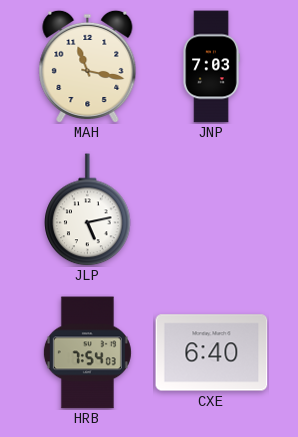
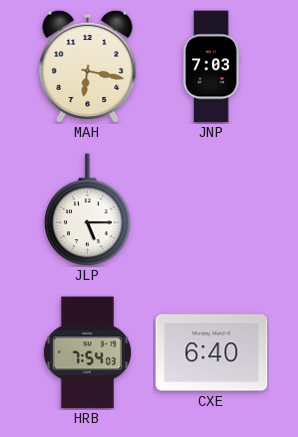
MAH: 11:17 -> 6:17
JLP: 5:13 -> 5:15
